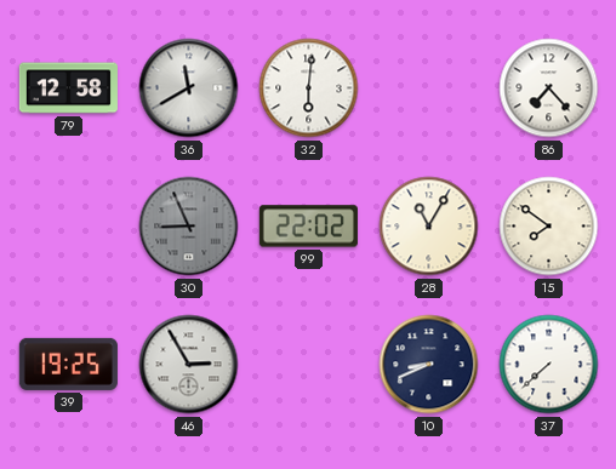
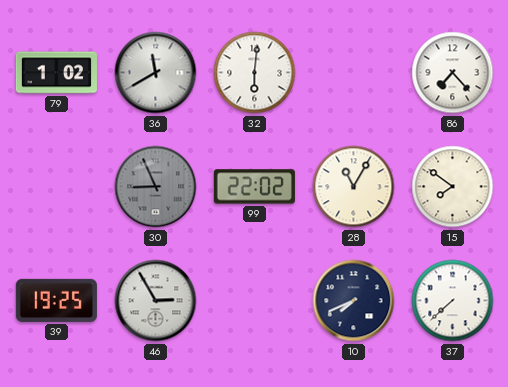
79: 12:58 -> 1:02
10: 8:41 -> 7:41
